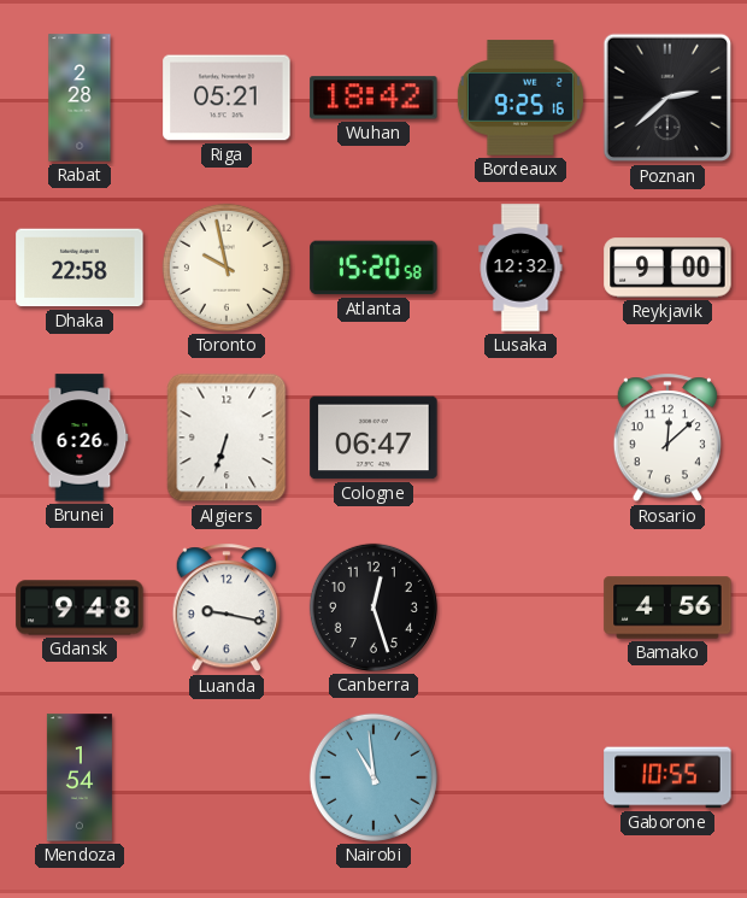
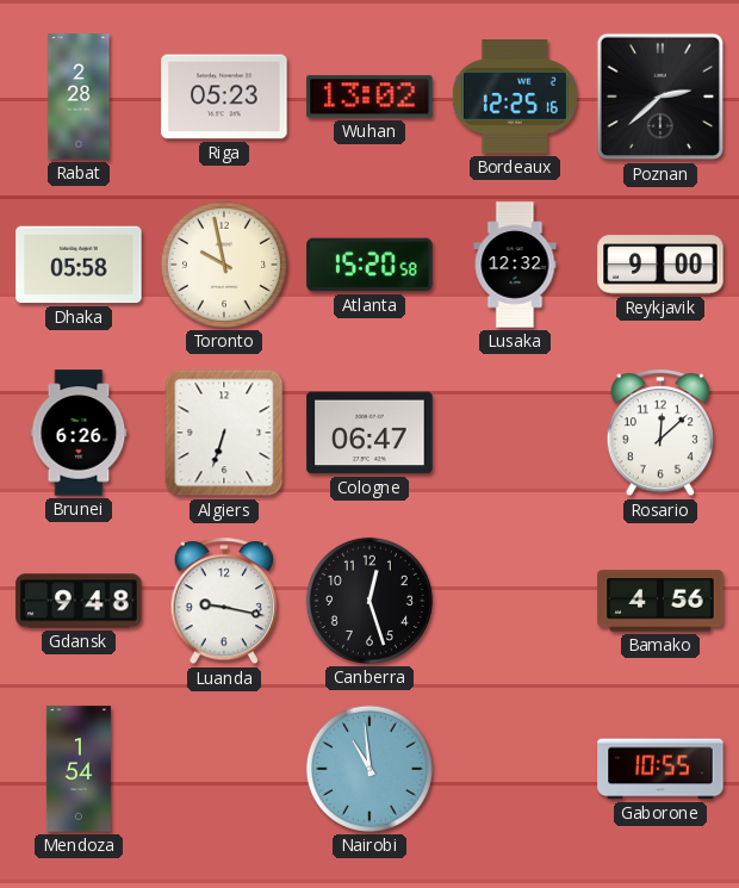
Riga: 05:21 -> 05:23
Wuhan: 18:42 -> 13:02
Bordeaux: 9:25 -> 12:25
Dhaka: 22:58 -> 05:58
